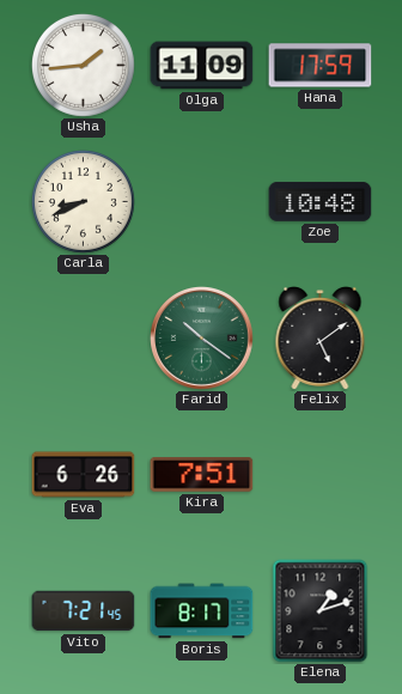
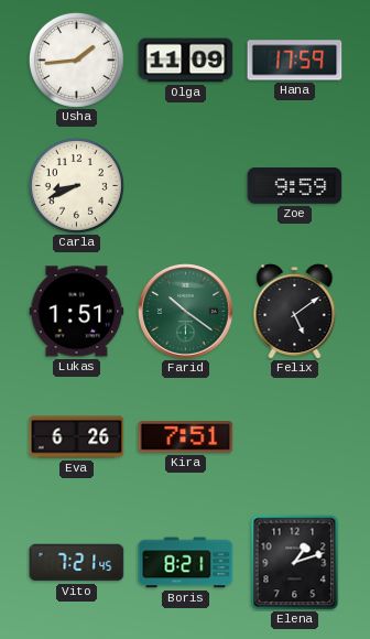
Zoe: 10:48 -> 9:59
Lukas: none -> 1:51
Boris: 8:17 -> 8:21
